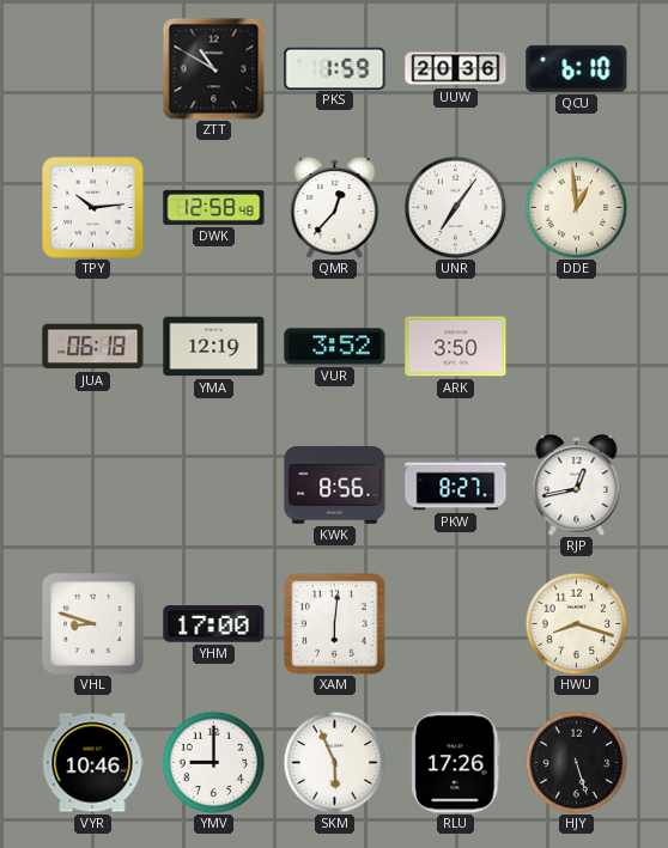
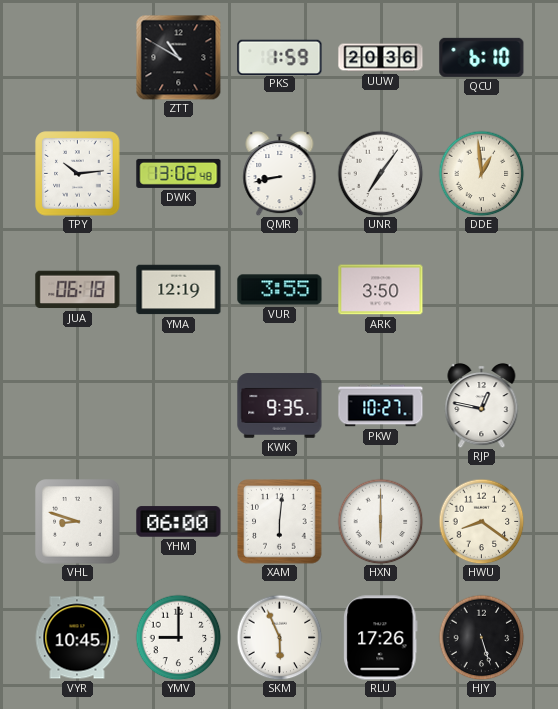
DWK: 12:58 -> 13:02
QMR: 12:37 -> 8:43
VUR: 3:52 -> 3:55
KWK: 8:56 -> 9:35
PKW: 8:27 -> 10:27
RJP: 12:43 -> 12:47
YHM: 17:00 -> 06:00
HXN: none -> 6:00
HWU: 8:18 -> 8:21
VYR: 10:46 -> 10:45
